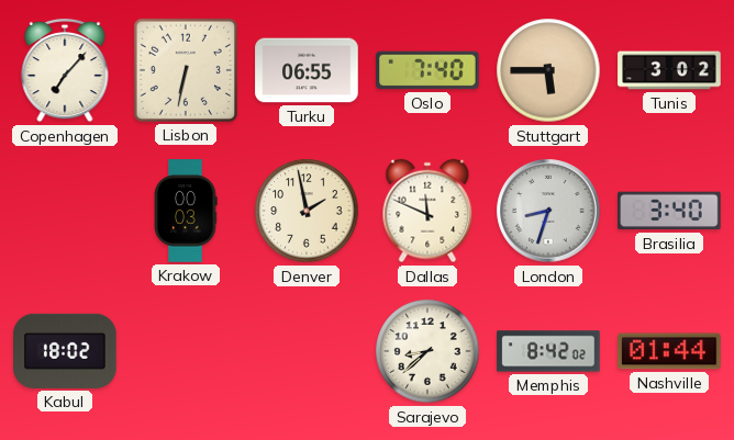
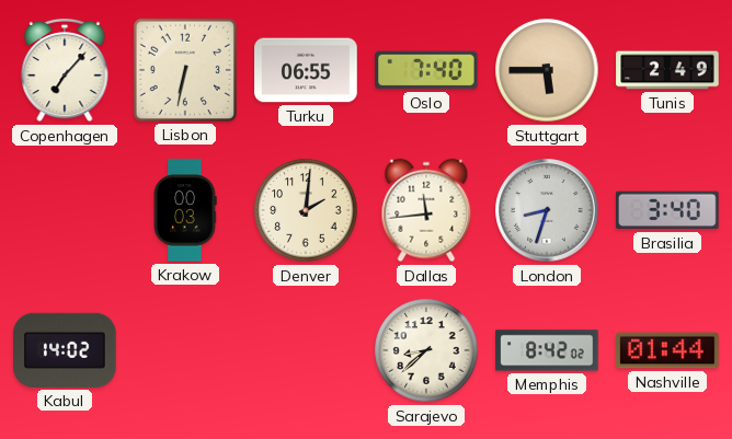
Tunis: 3:02 -> 2:49
Denver: 1:58 -> 2:01
Dallas: 11:49 -> 11:44
Kabul: 18:02 -> 14:02
